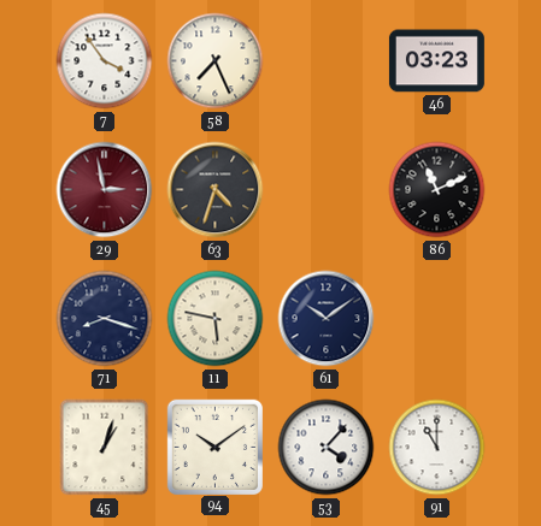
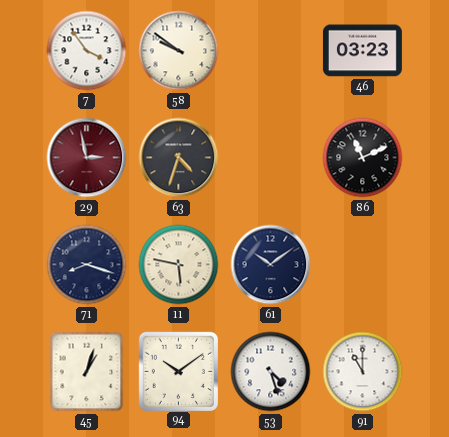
58: 7:26 -> 9:51
53: 4:07 -> 4:27
